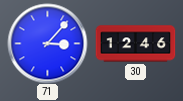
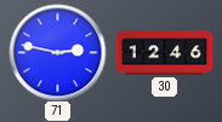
71: 3:07 -> 2:47
